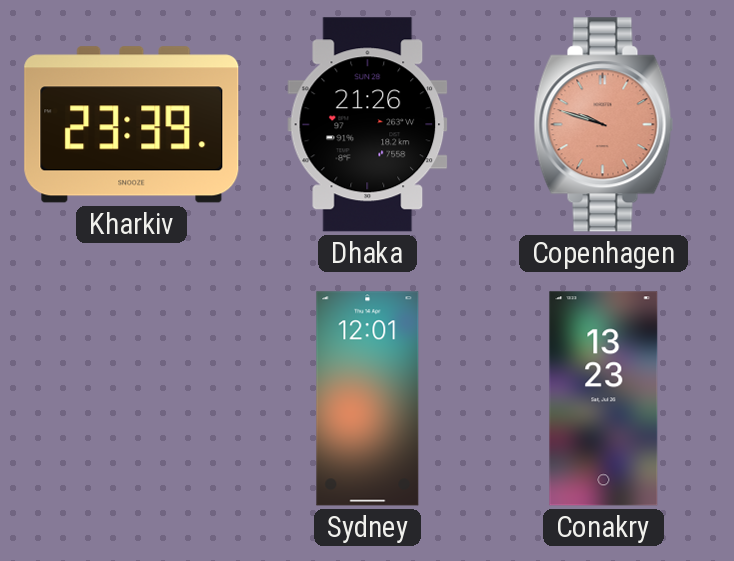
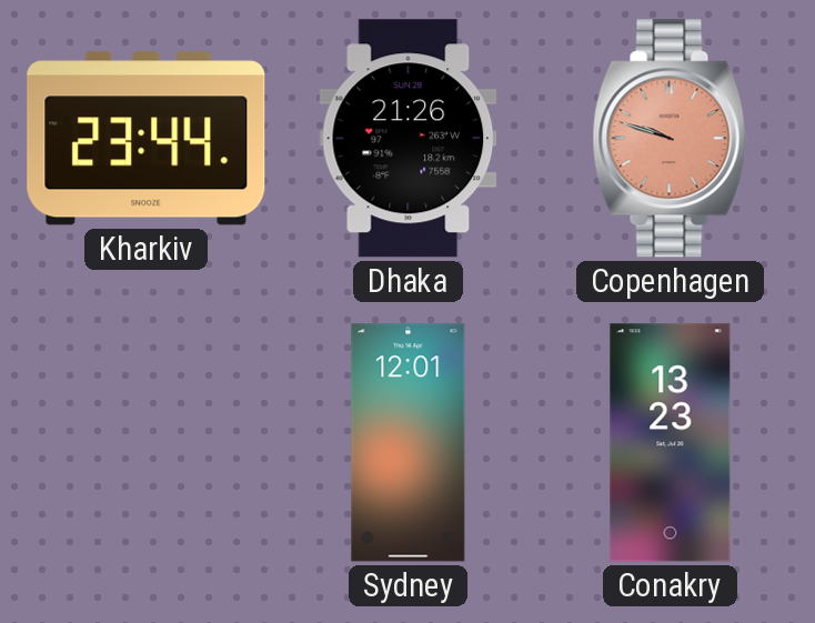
Kharkiv: 23:39 -> 23:44
